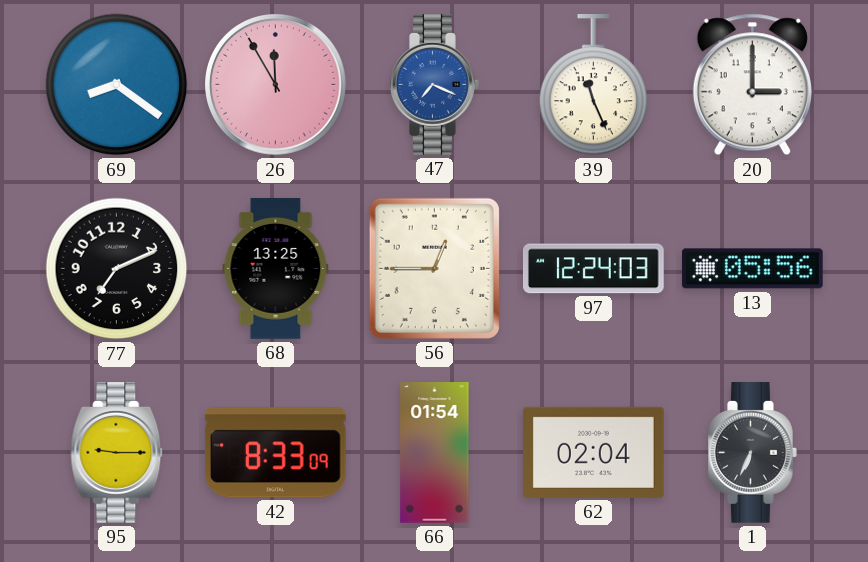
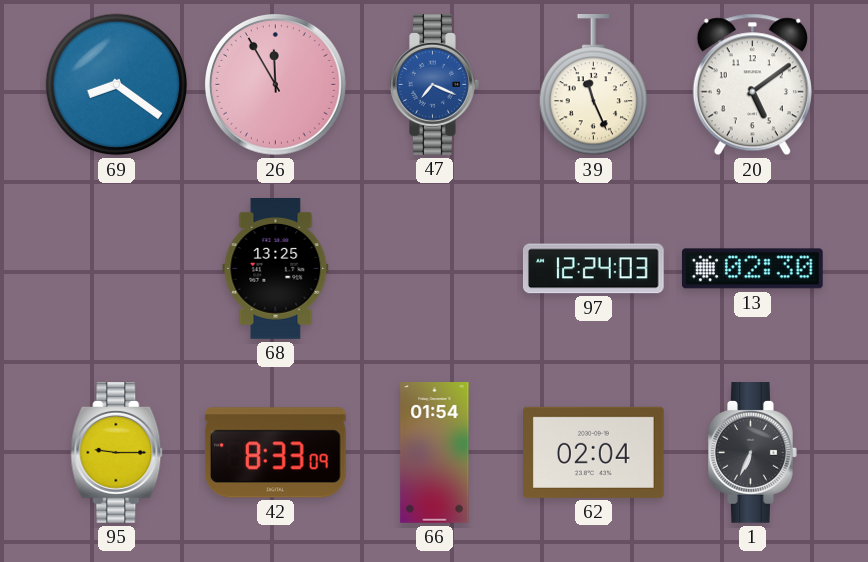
20: 3:00 -> 5:09
77: 7:11 -> none
56: 12:45 -> none
13: 05:56 -> 02:30
